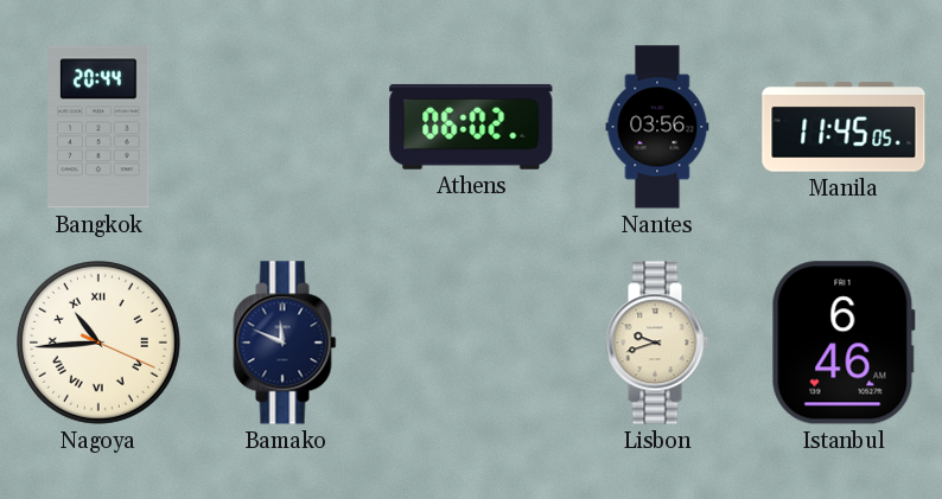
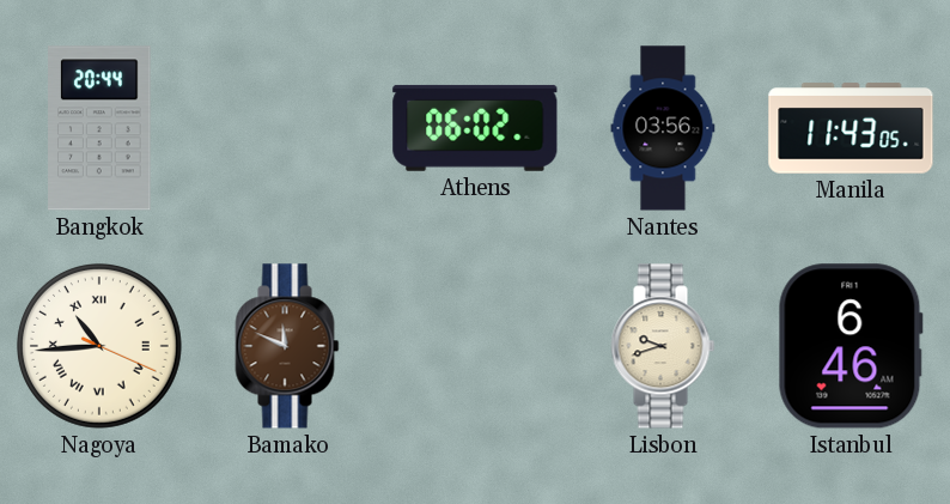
Manila: 11:45 -> 11:43
Bamako dial: navy -> brown
